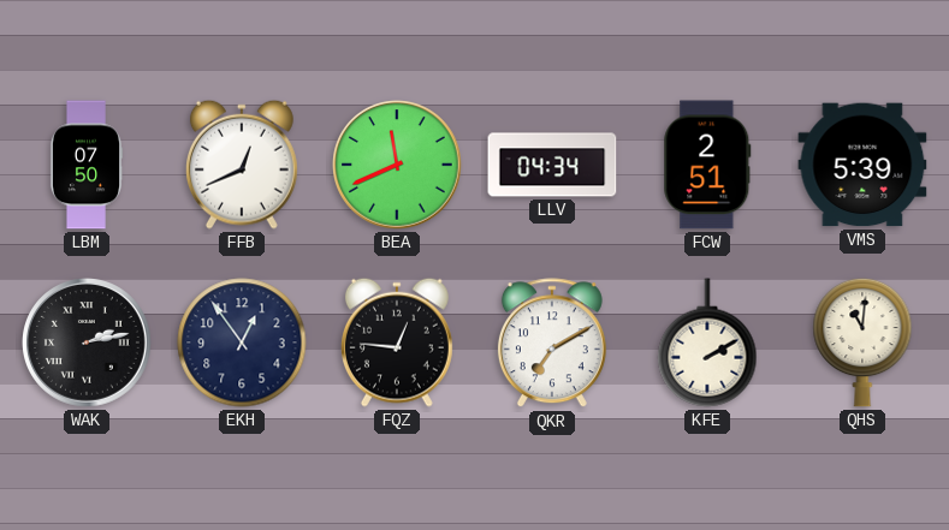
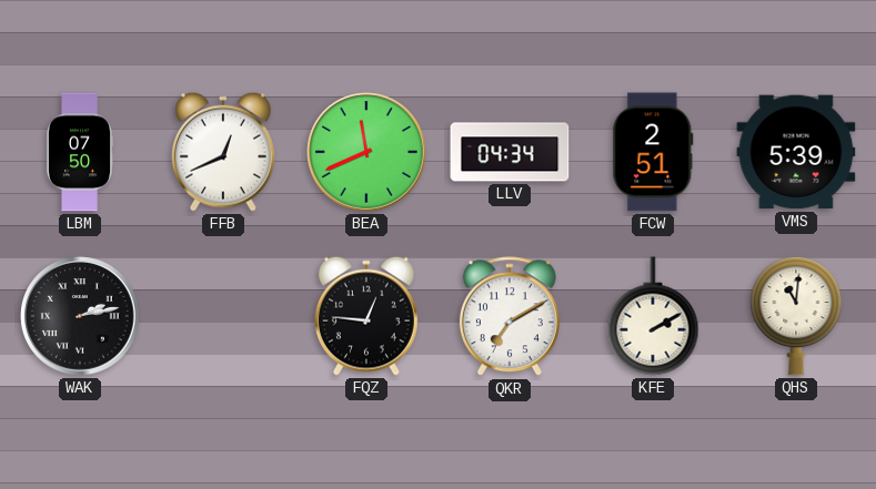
EKH: 12:54 -> none
